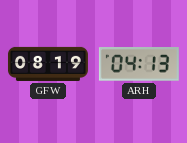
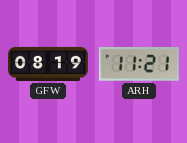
ARH: 04:13 -> 11:21
